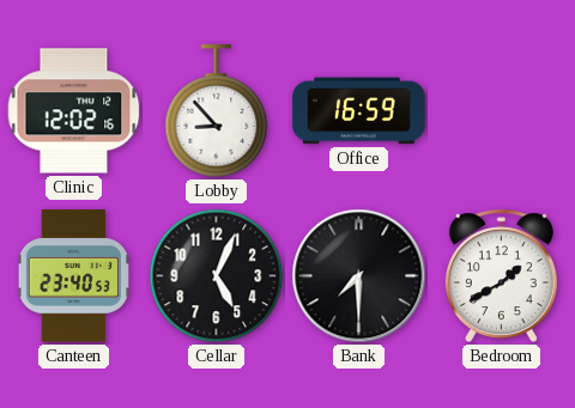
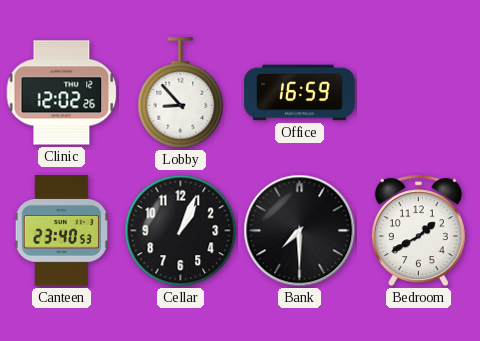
Clinic: 12:02:16 -> 12:02:26
Cellar: 5:04 -> 1:04
